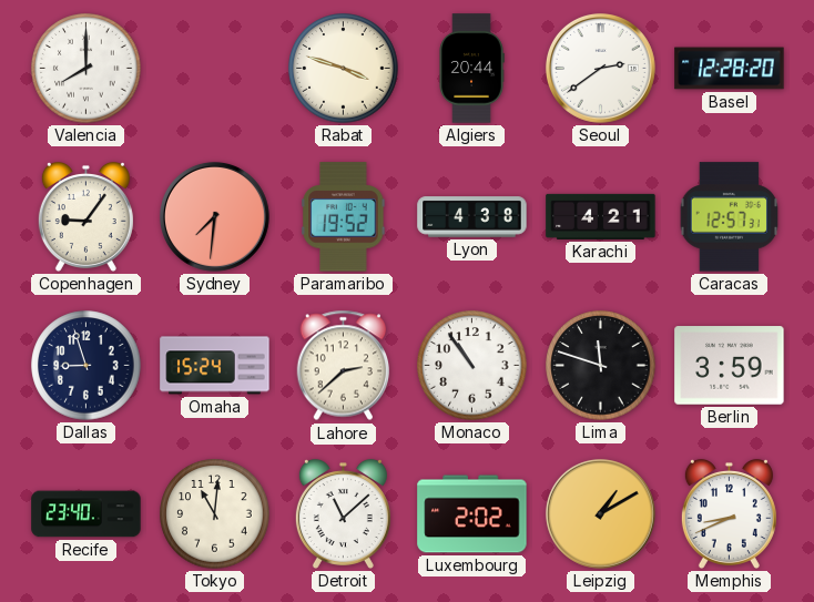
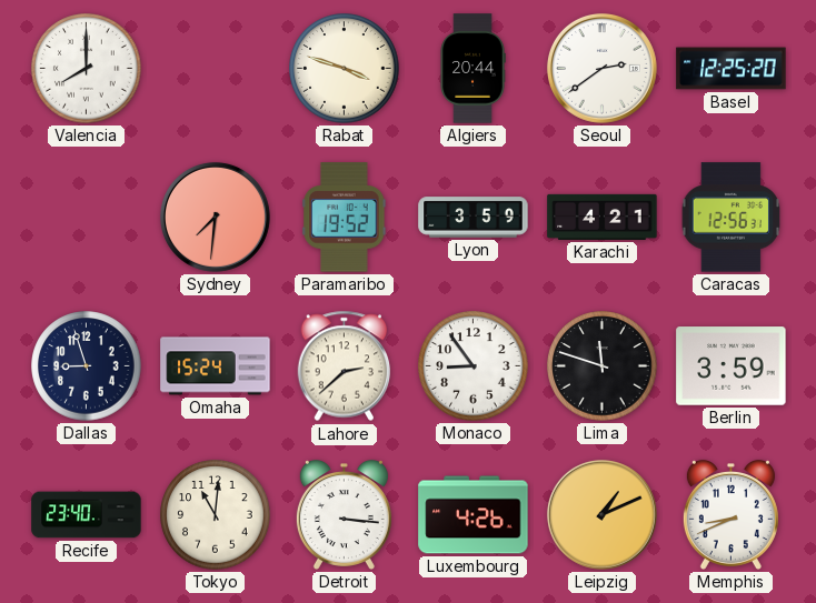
Basel: 12:28 -> 12:25
Copenhagen: 9:06 -> none
Lyon: 4:38 -> 3:59
Caracas: 12:57 -> 12:56
Monaco: 10:54 -> 8:54
Detroit: 11:08 -> 3:16
Luxembourg: 2:02 -> 4:26
Leipzig: 1:10 -> 1:11
